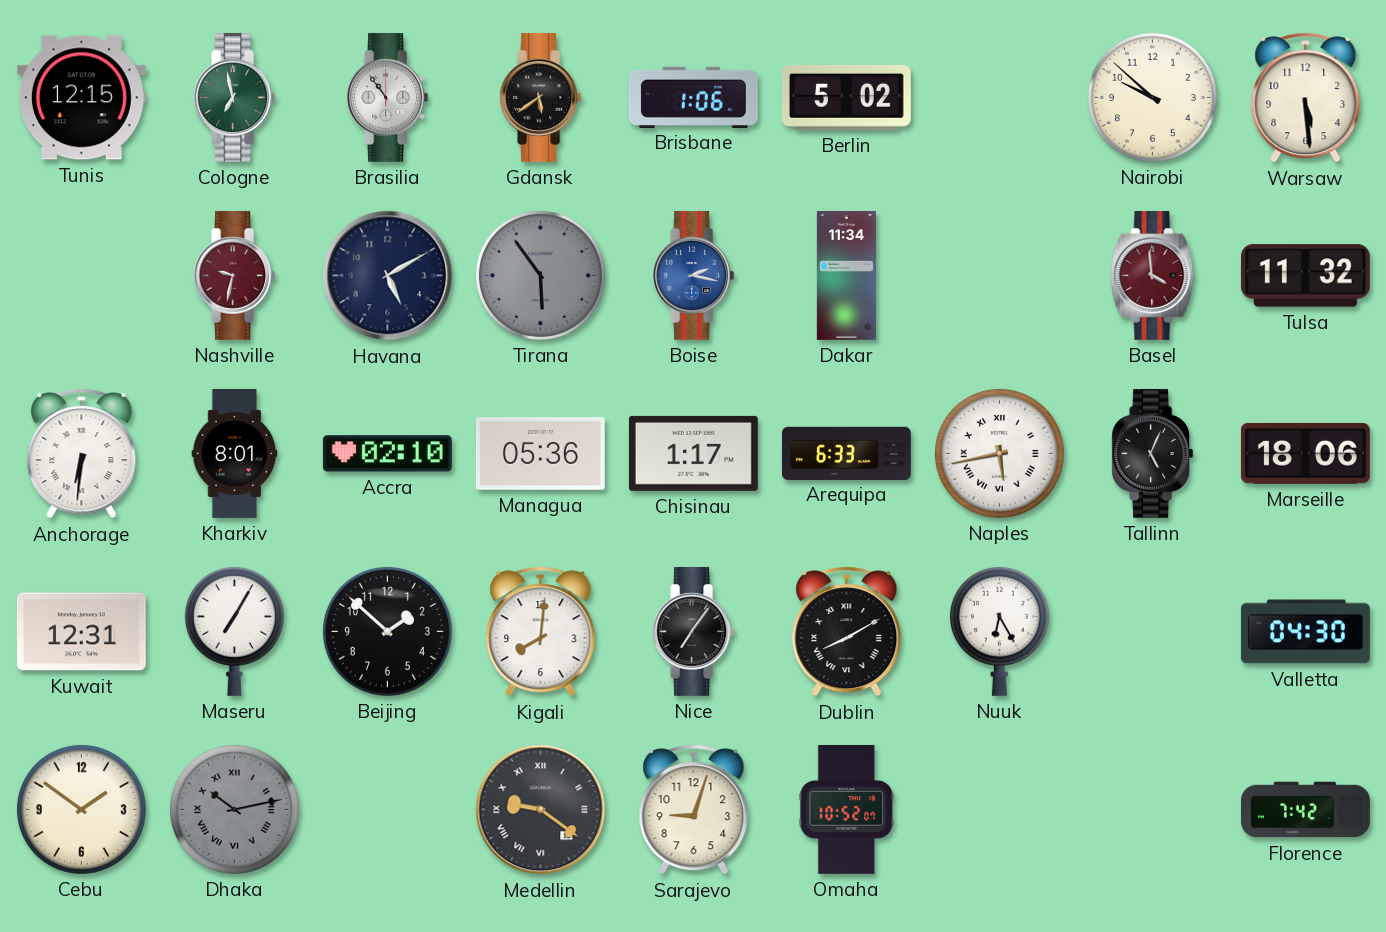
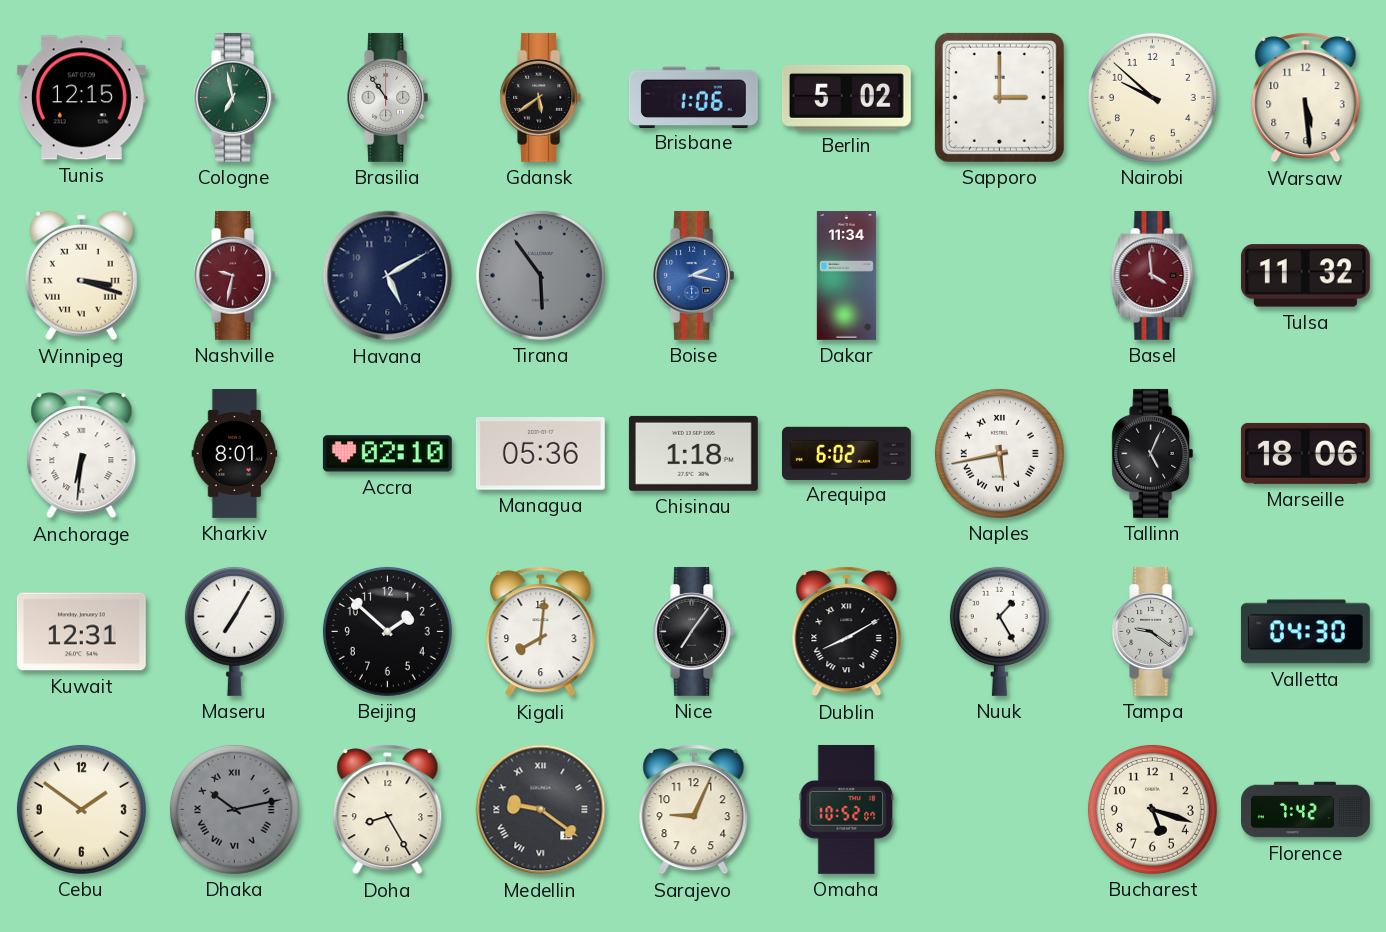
Sapporo: none -> 3:00
Winnipeg: none -> 3:18
Chisinau: 1:17 -> 1:18
Arequipa: 6:33 -> 6:02
Nuuk: 6:25 -> 1:25
Tampa: none -> 9:21
Doha: none -> 8:25
Sarajevo: 9:03 -> 9:04
Bucharest: none -> 5:18
